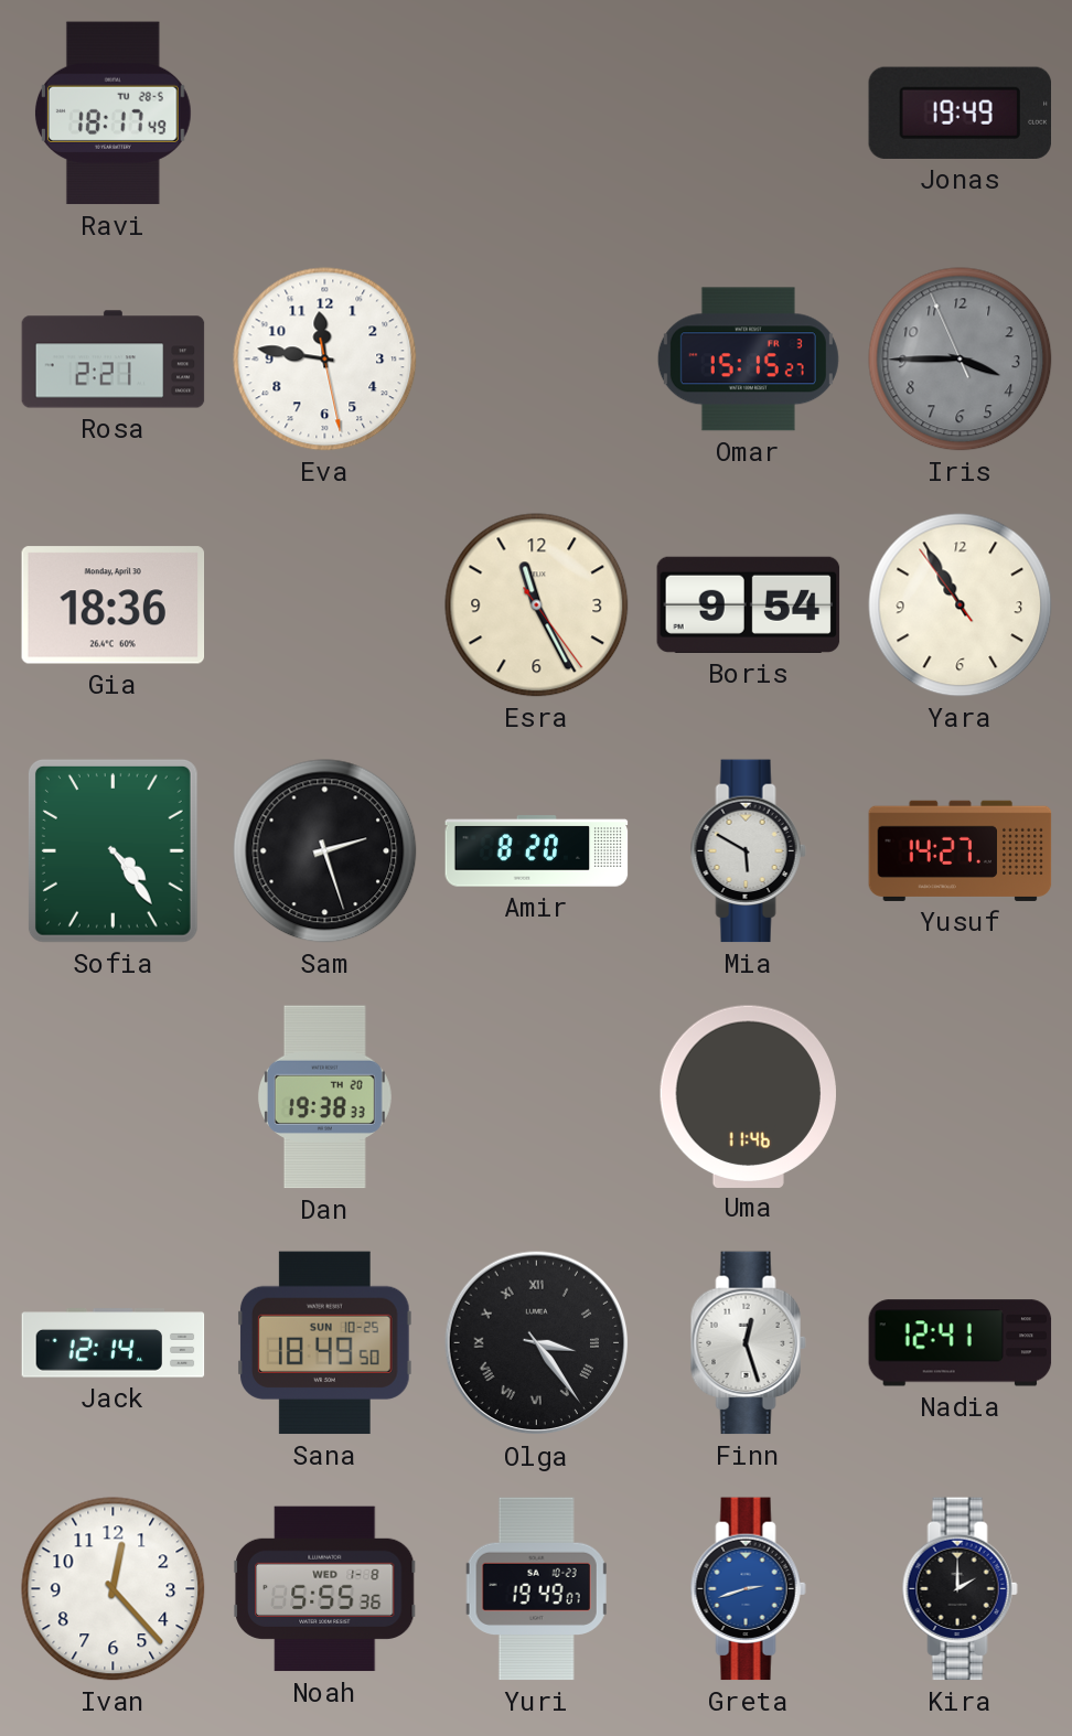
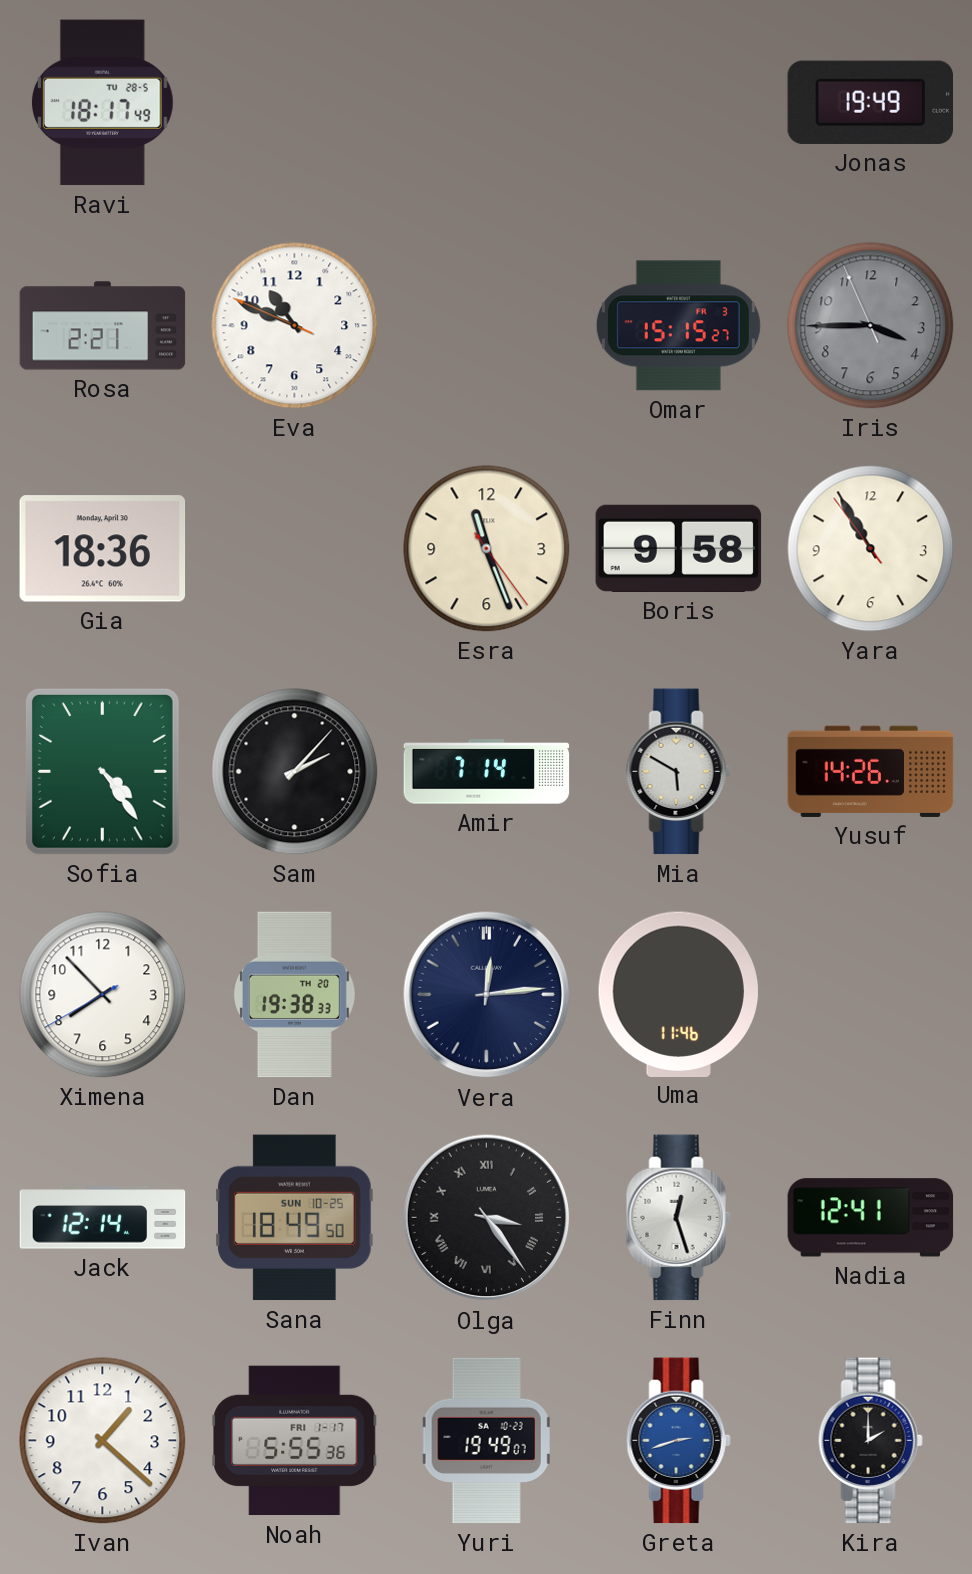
Eva: 11:46 -> 10:48
Esra: 11:25 -> 11:26
Boris: 9:54 -> 9:58
Sam: 2:27 -> 2:07
Amir: 8:20 -> 7:14
Yusuf: 14:27 -> 14:26
Ximena: none -> 7:52
Vera: none -> 12:14
Ivan: 12:23 -> 1:22
Noah date: WED 1-8 -> FRI 1-17
